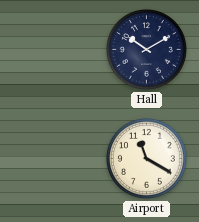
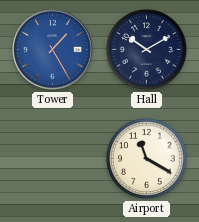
Tower: none -> 1:25
